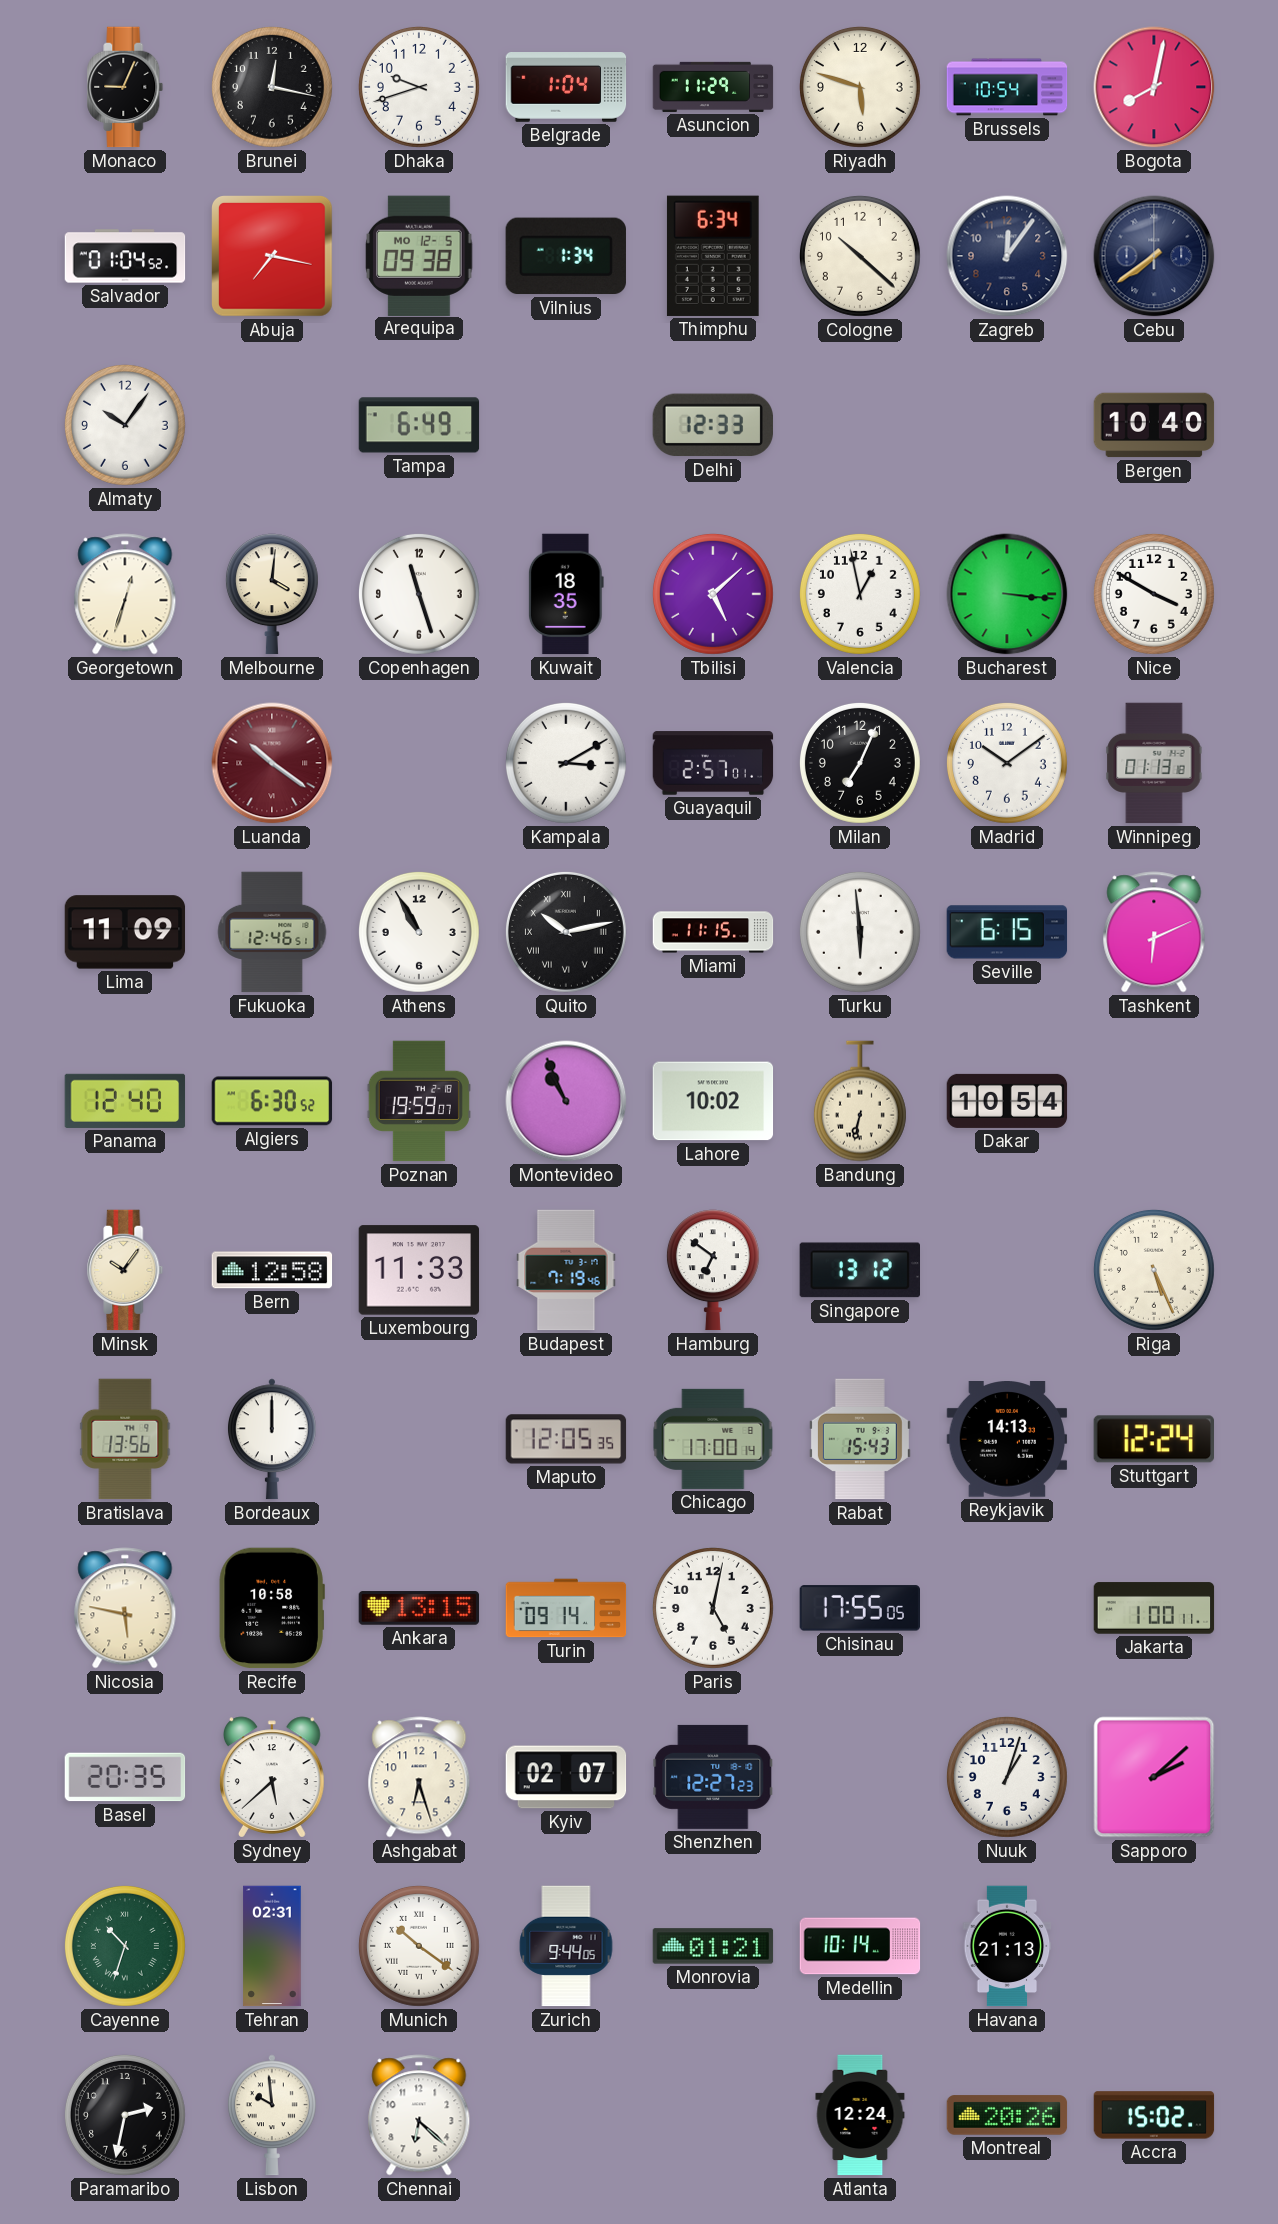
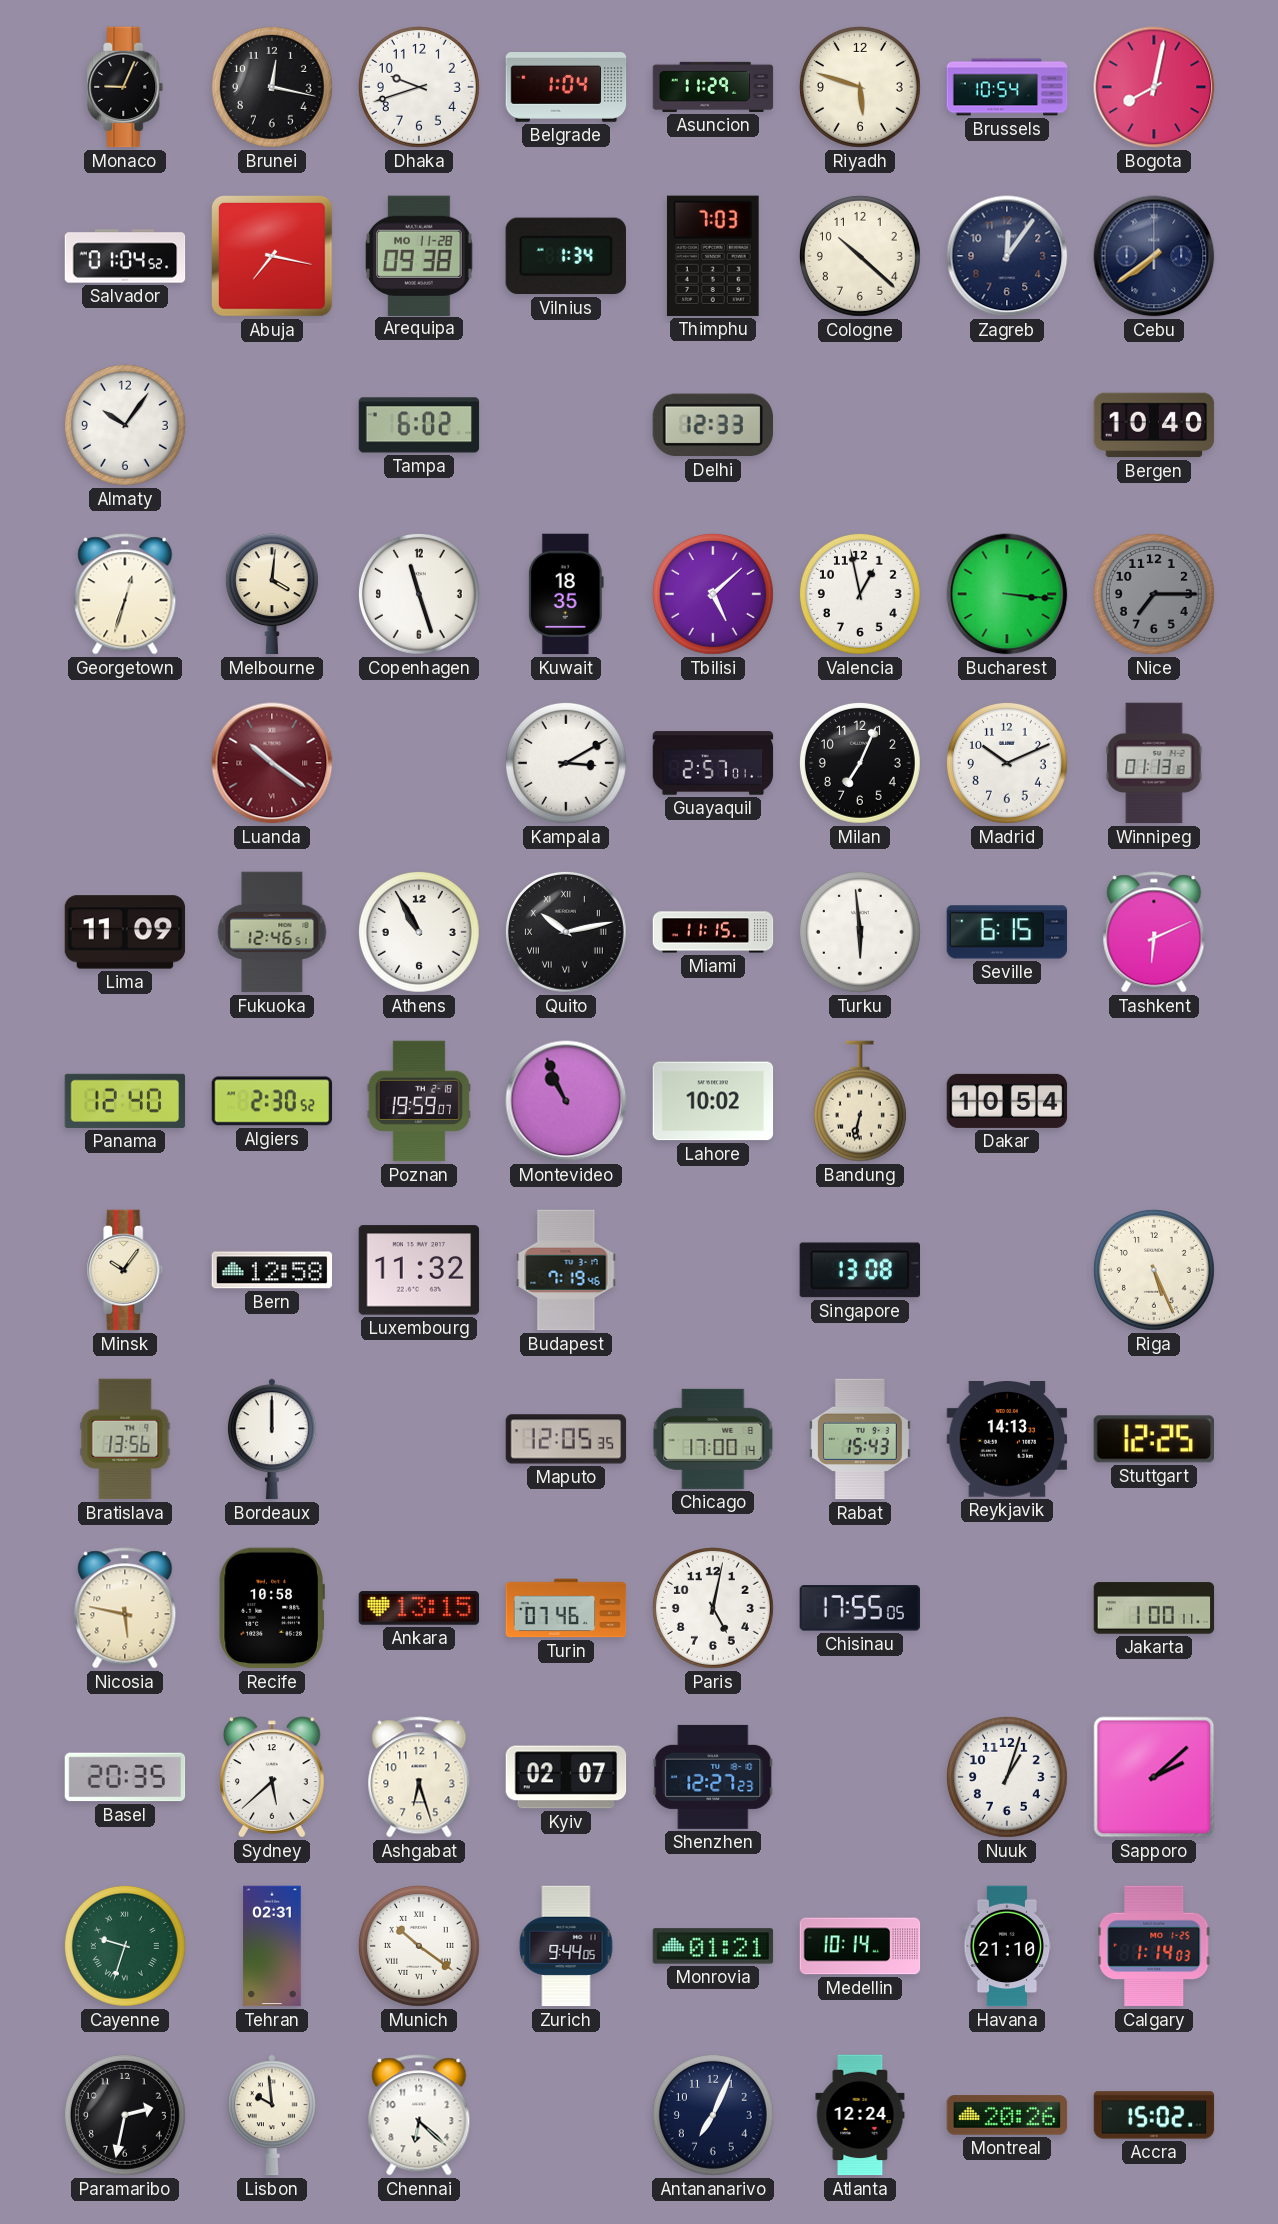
Arequipa date: MO 12-5 -> MO 11-28
Thimphu: 6:34 -> 7:03
Tampa: 6:49 -> 6:02
Nice: 3:50 -> 7:15
Nice dial: white -> grey
Madrid: 10:09 -> 10:11
Algiers: 6:30 -> 2:30
Luxembourg: 11:33 -> 11:32
Hamburg: 6:51 -> none
Singapore: 13:12 -> 13:08
Stuttgart: 12:24 -> 12:25
Turin: 09:14 -> 07:46
Cayenne: 10:33 -> 9:33
Havana: 21:13 -> 21:10
Calgary: none -> 1:14
Antananarivo: none -> 7:04
